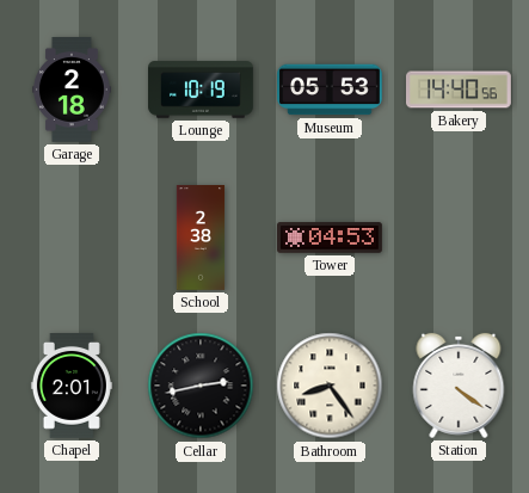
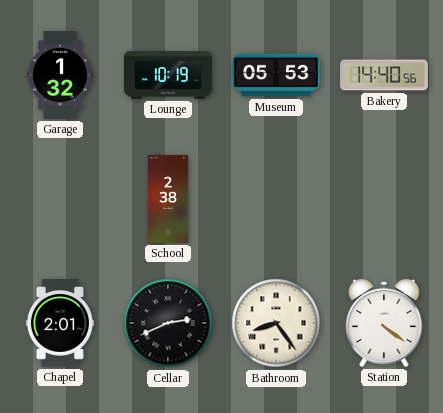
Garage: 2:18 -> 1:32
Tower: 04:53 -> none
Cellar: 2:43 -> 2:41
